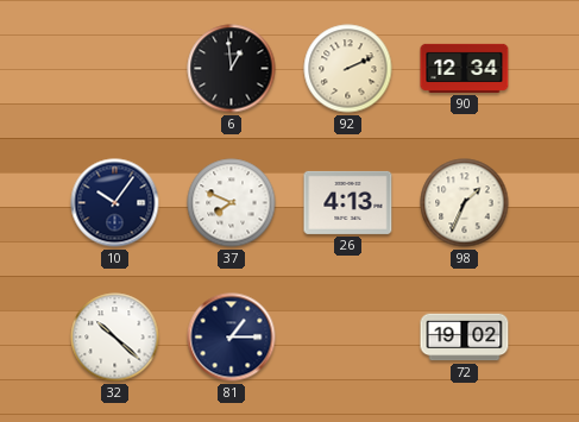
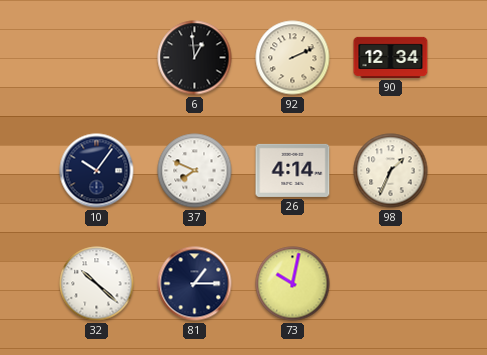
26: 4:13 -> 4:14
73: none -> 10:02
72: 19:02 -> none
